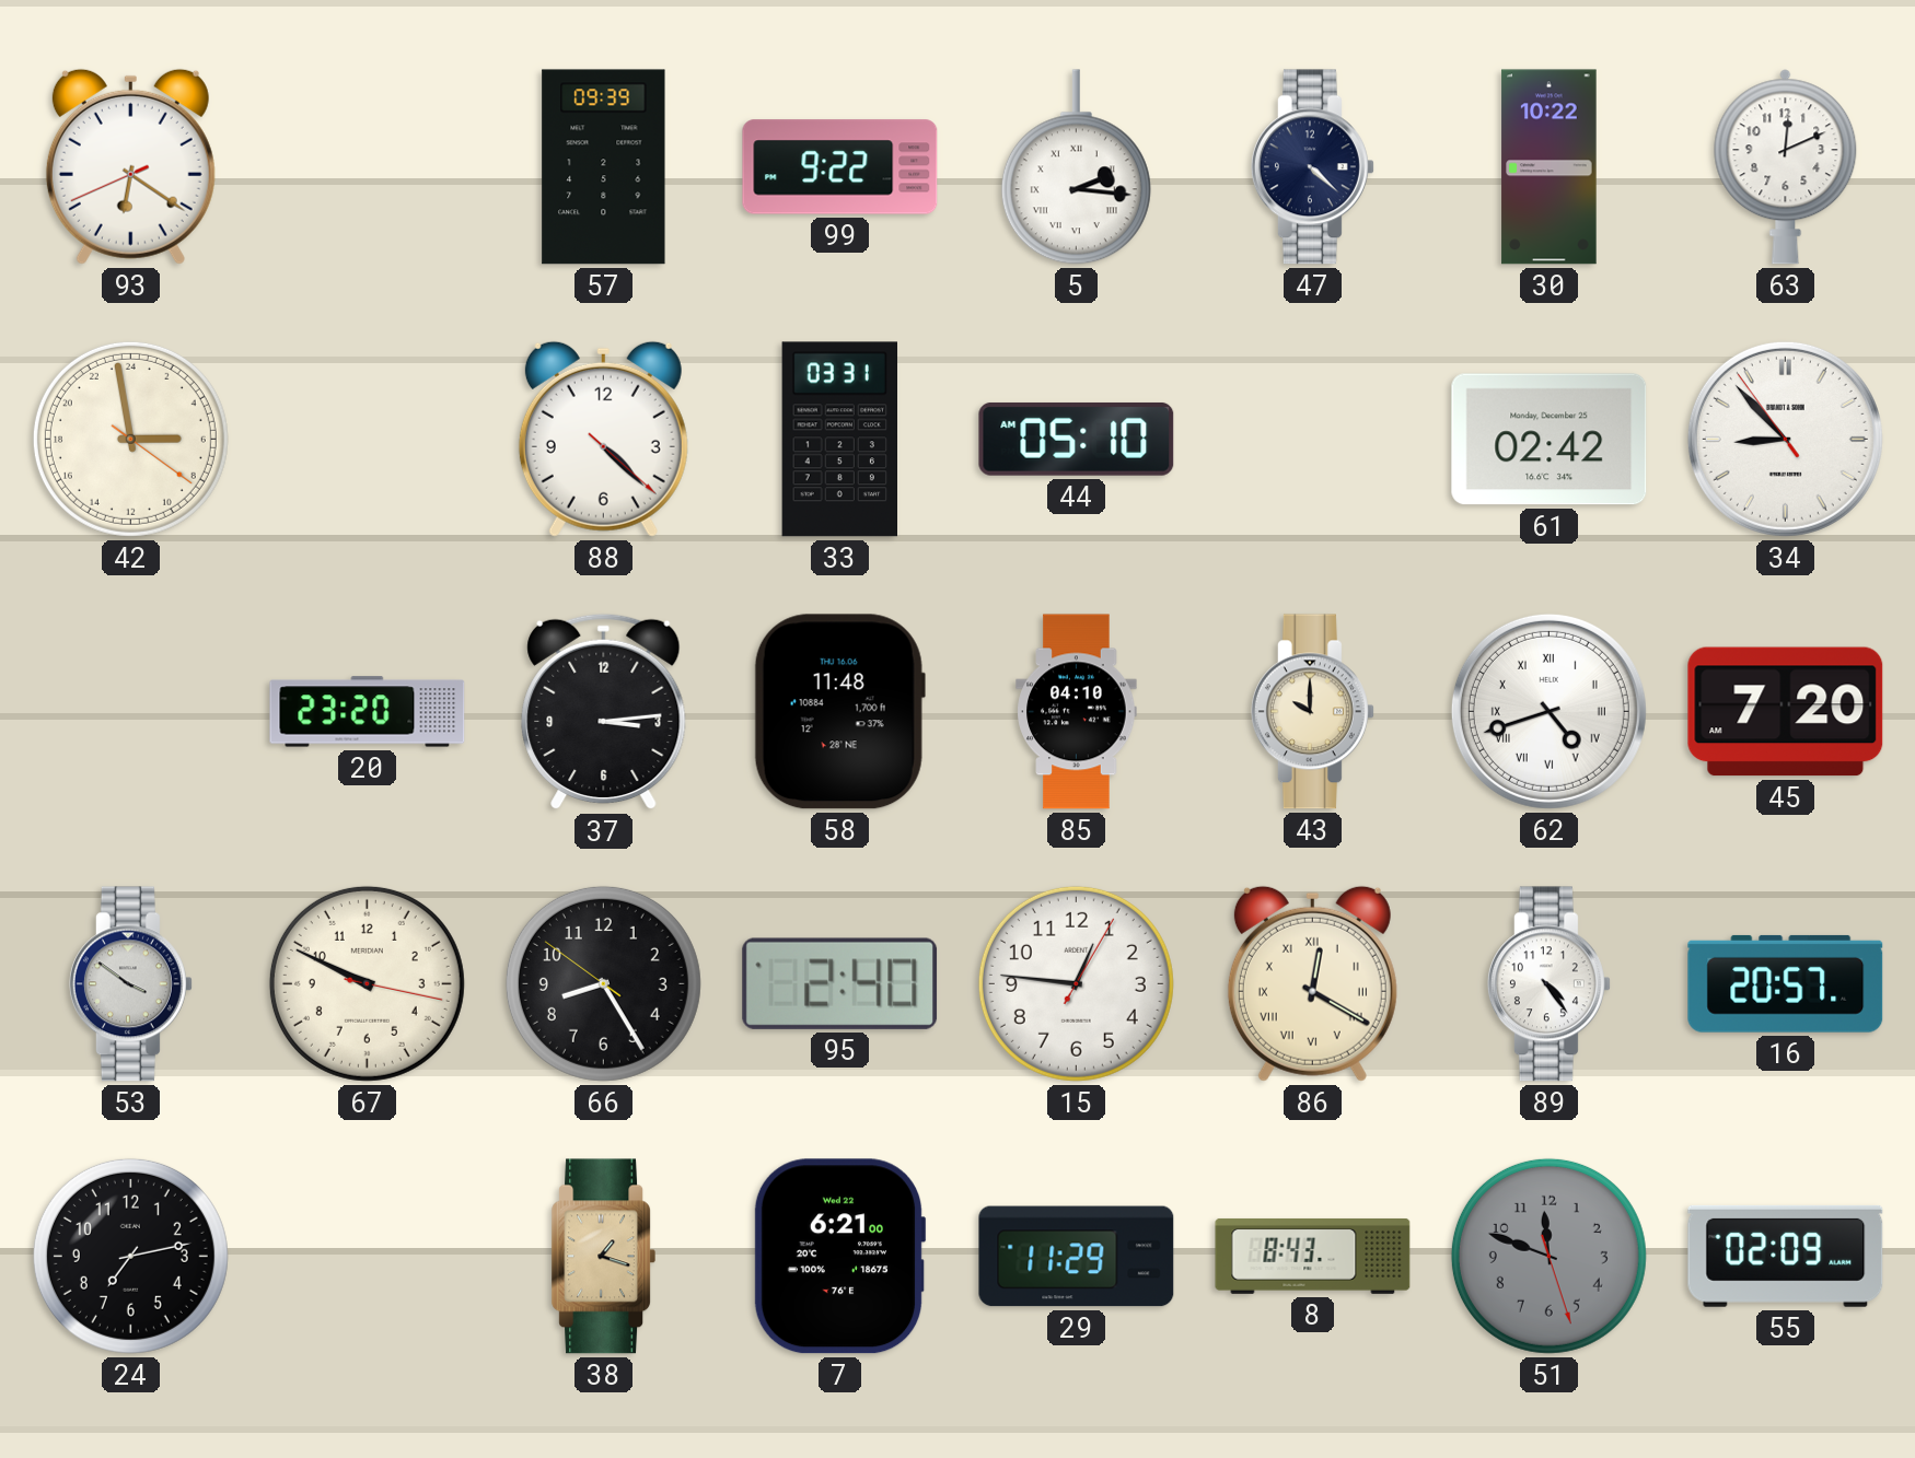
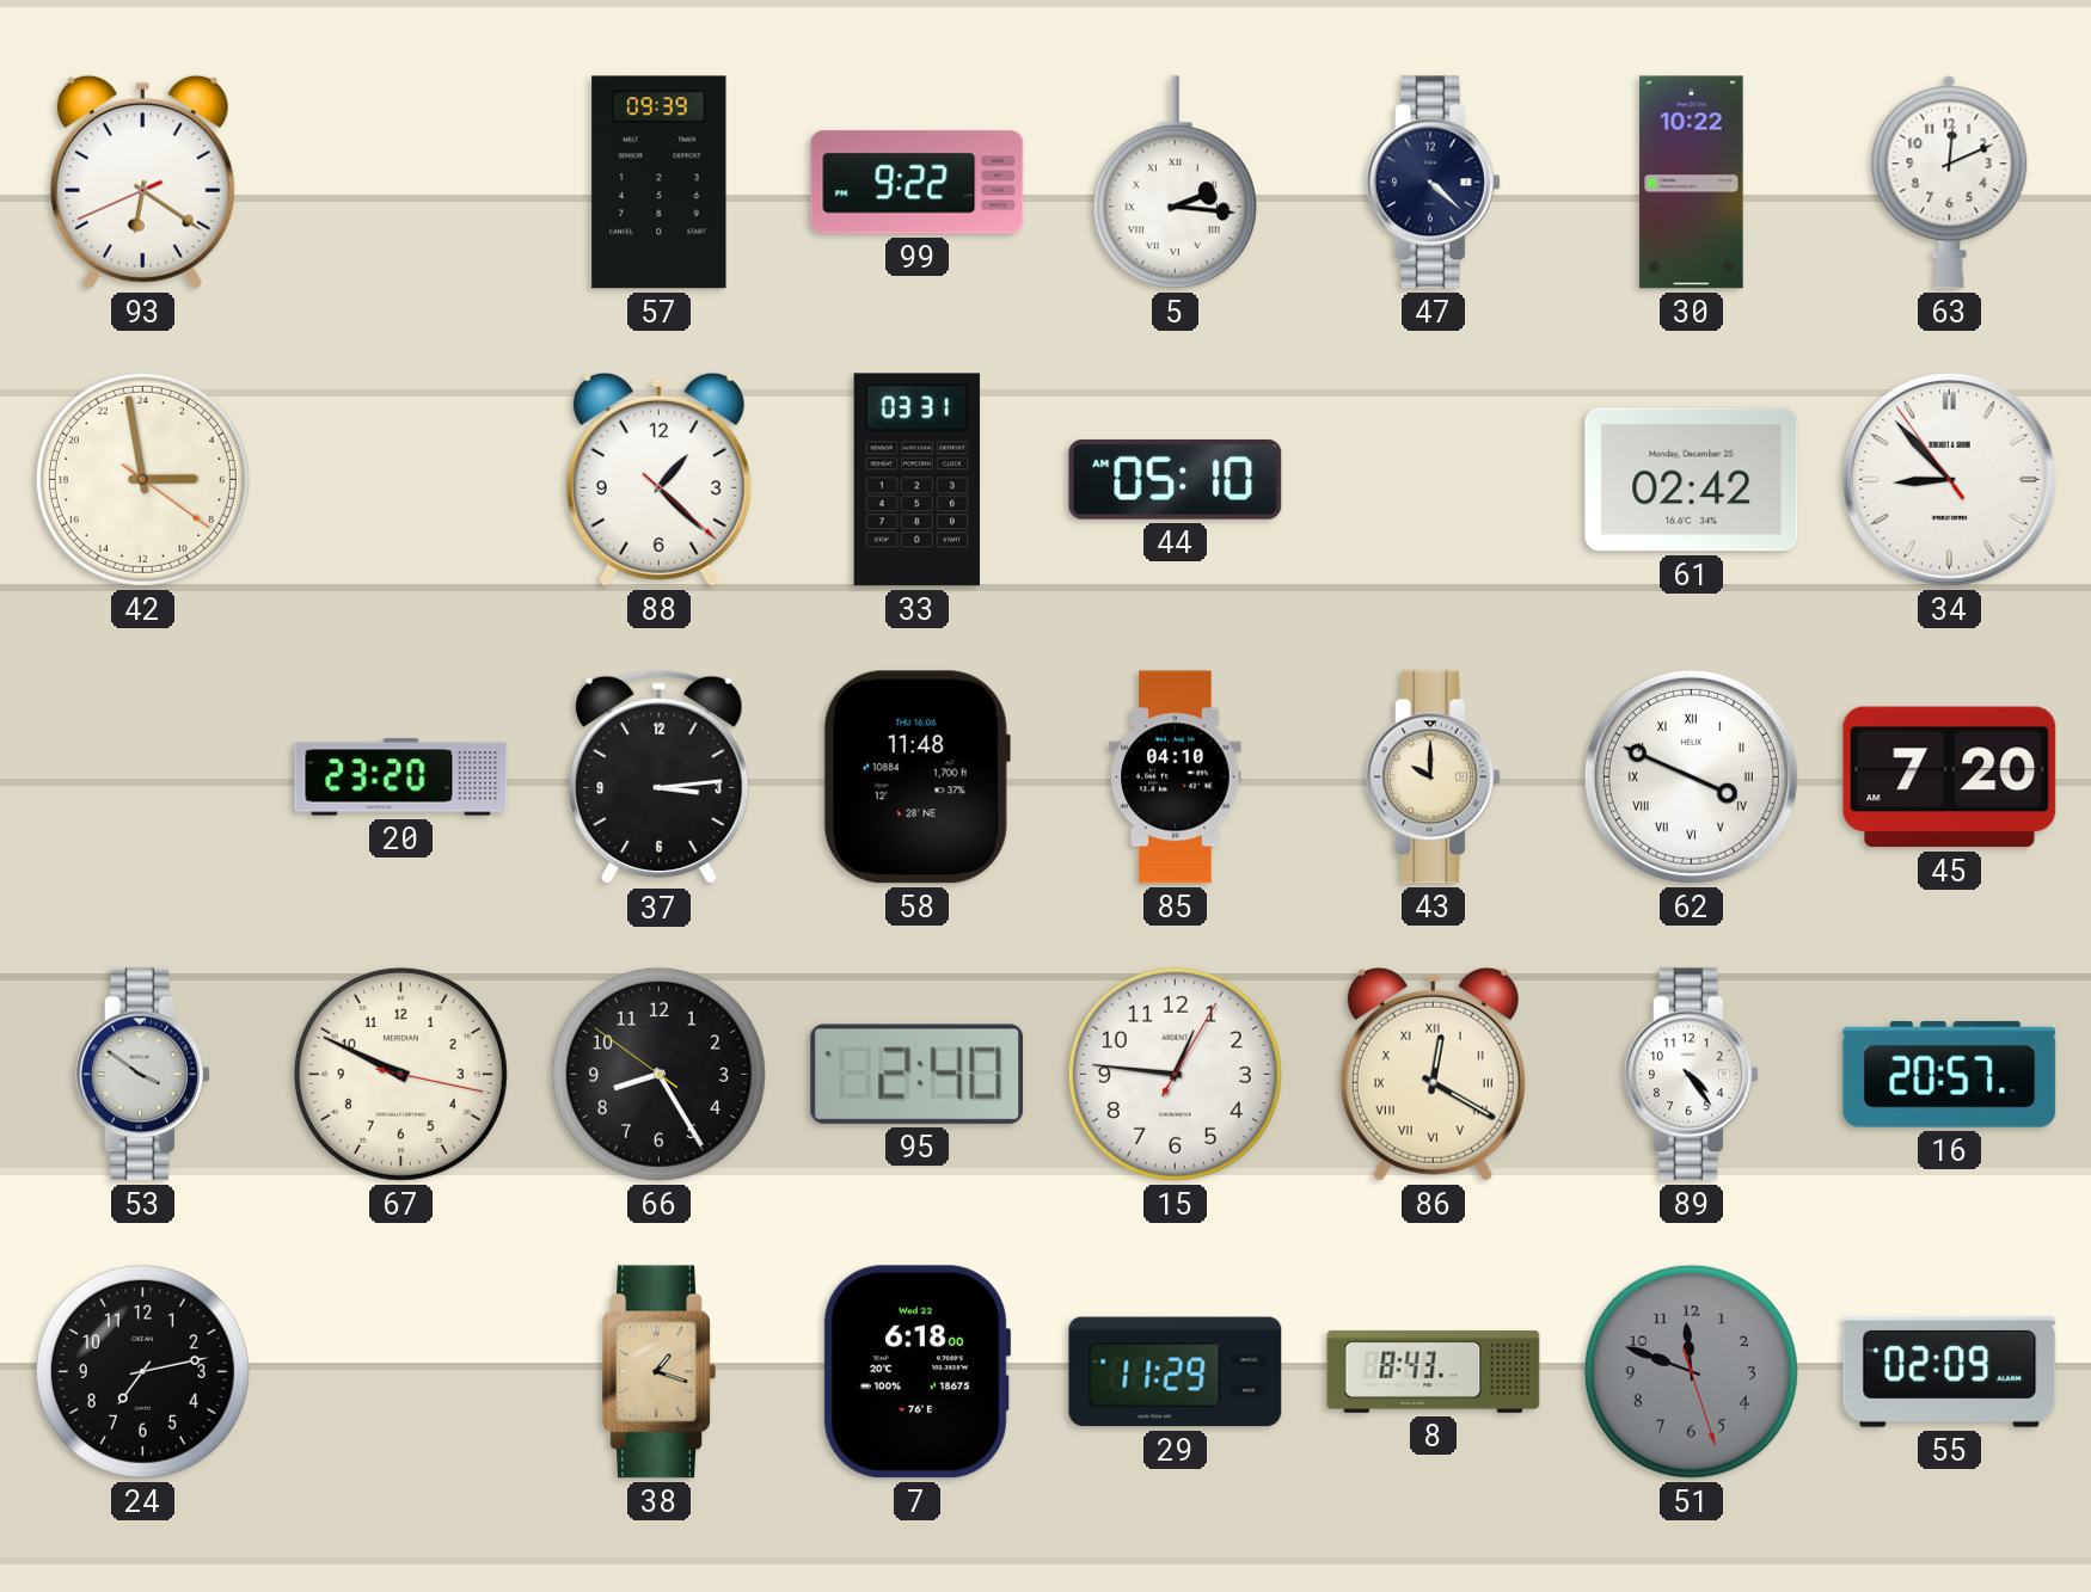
88: 4:22 -> 1:22
62: 4:42 -> 3:49
7: 6:21 -> 6:18
